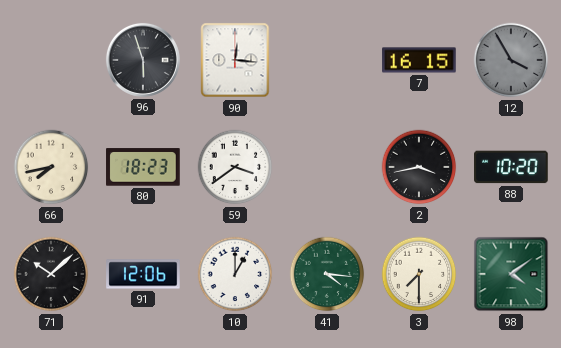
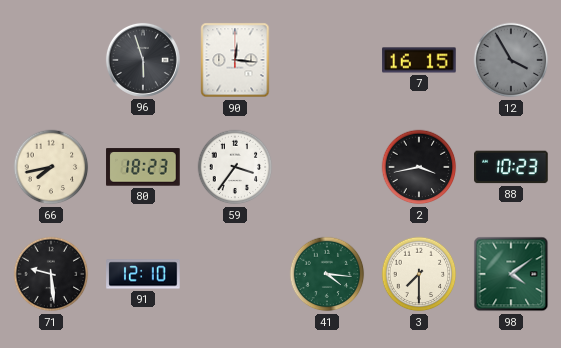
59: 3:39 -> 3:36
88: 10:20 -> 10:23
71: 10:08 -> 9:29
91: 12:06 -> 12:10
10: 1:00 -> none
